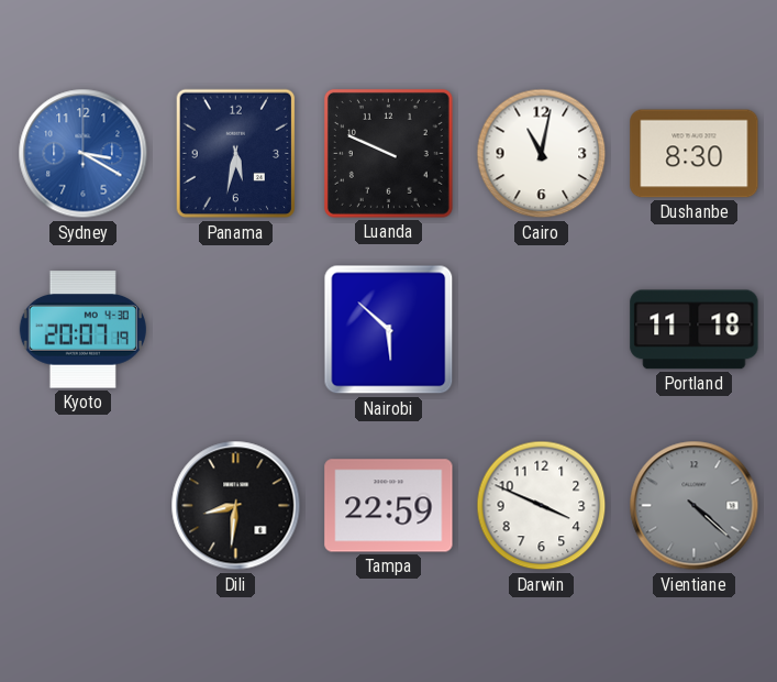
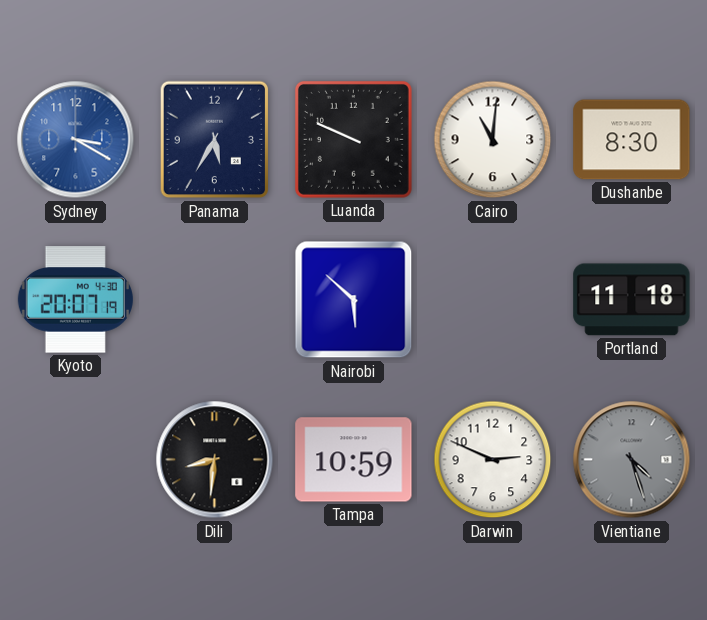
Panama: 5:32 -> 5:35
Cairo: 11:02 -> 11:01
Tampa: 22:59 -> 10:59
Darwin: 3:49 -> 2:49
Vientiane: 4:22 -> 4:27
